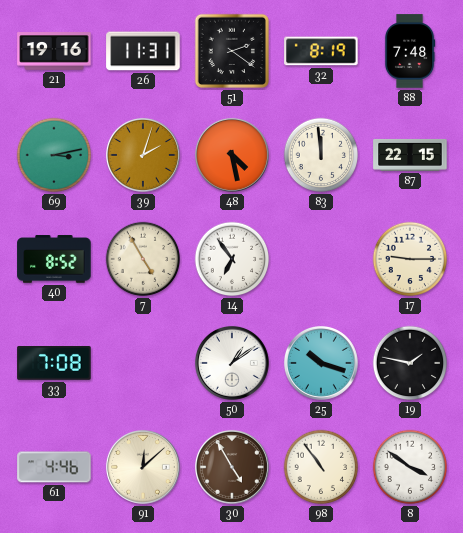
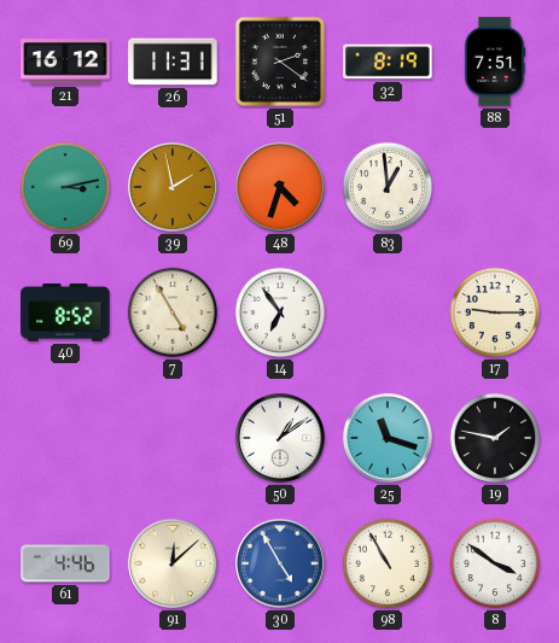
21: 19:16 -> 16:12
88: 7:48 -> 7:51
39: 2:03 -> 1:58
48: 4:28 -> 4:33
83: 11:59 -> 12:59
87: 22:15 -> none
33: 7:08 -> none
25: 10:18 -> 11:18
30 dial: brown -> blue
98: 10:54 -> 10:55
